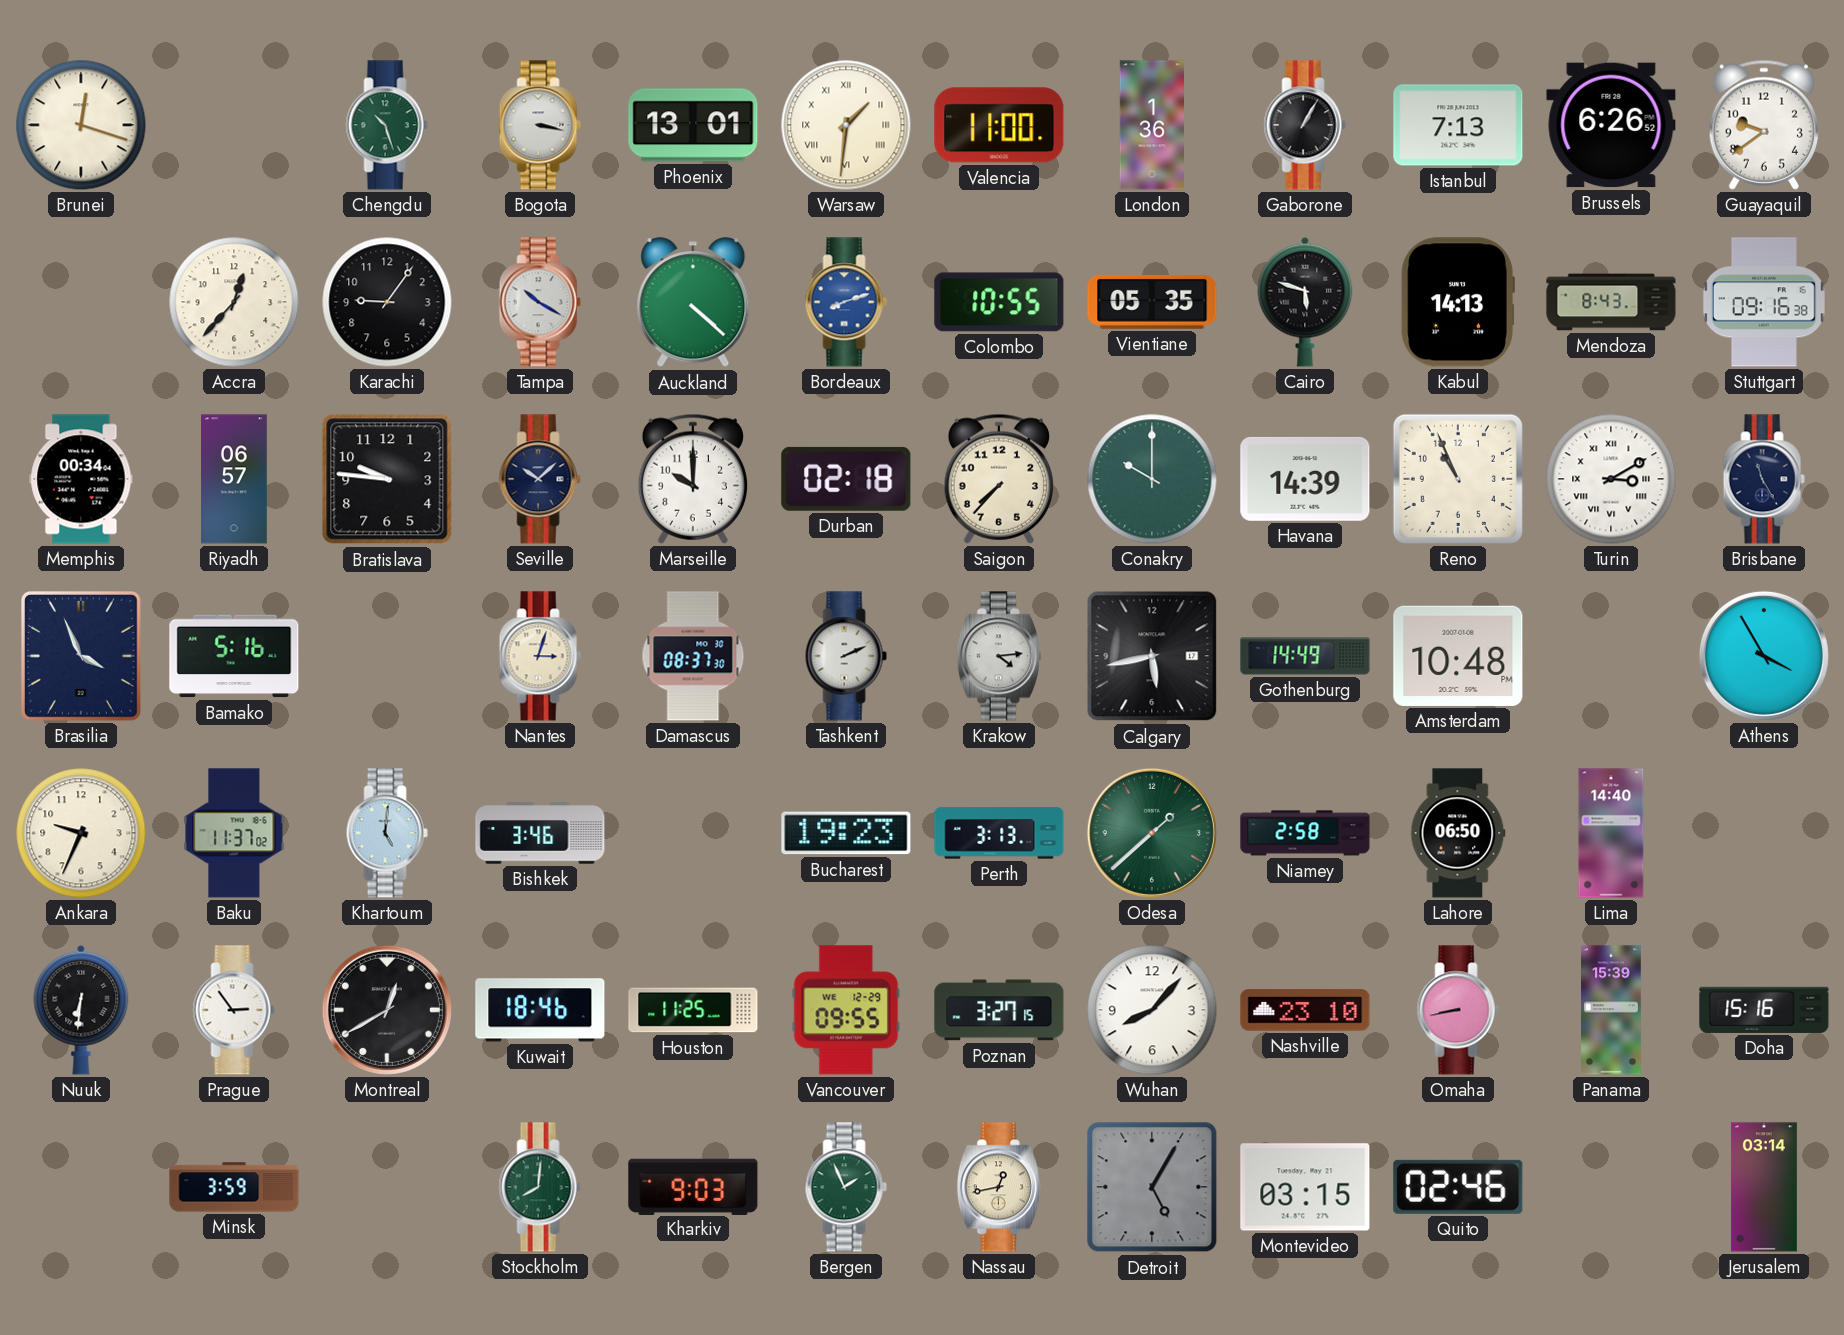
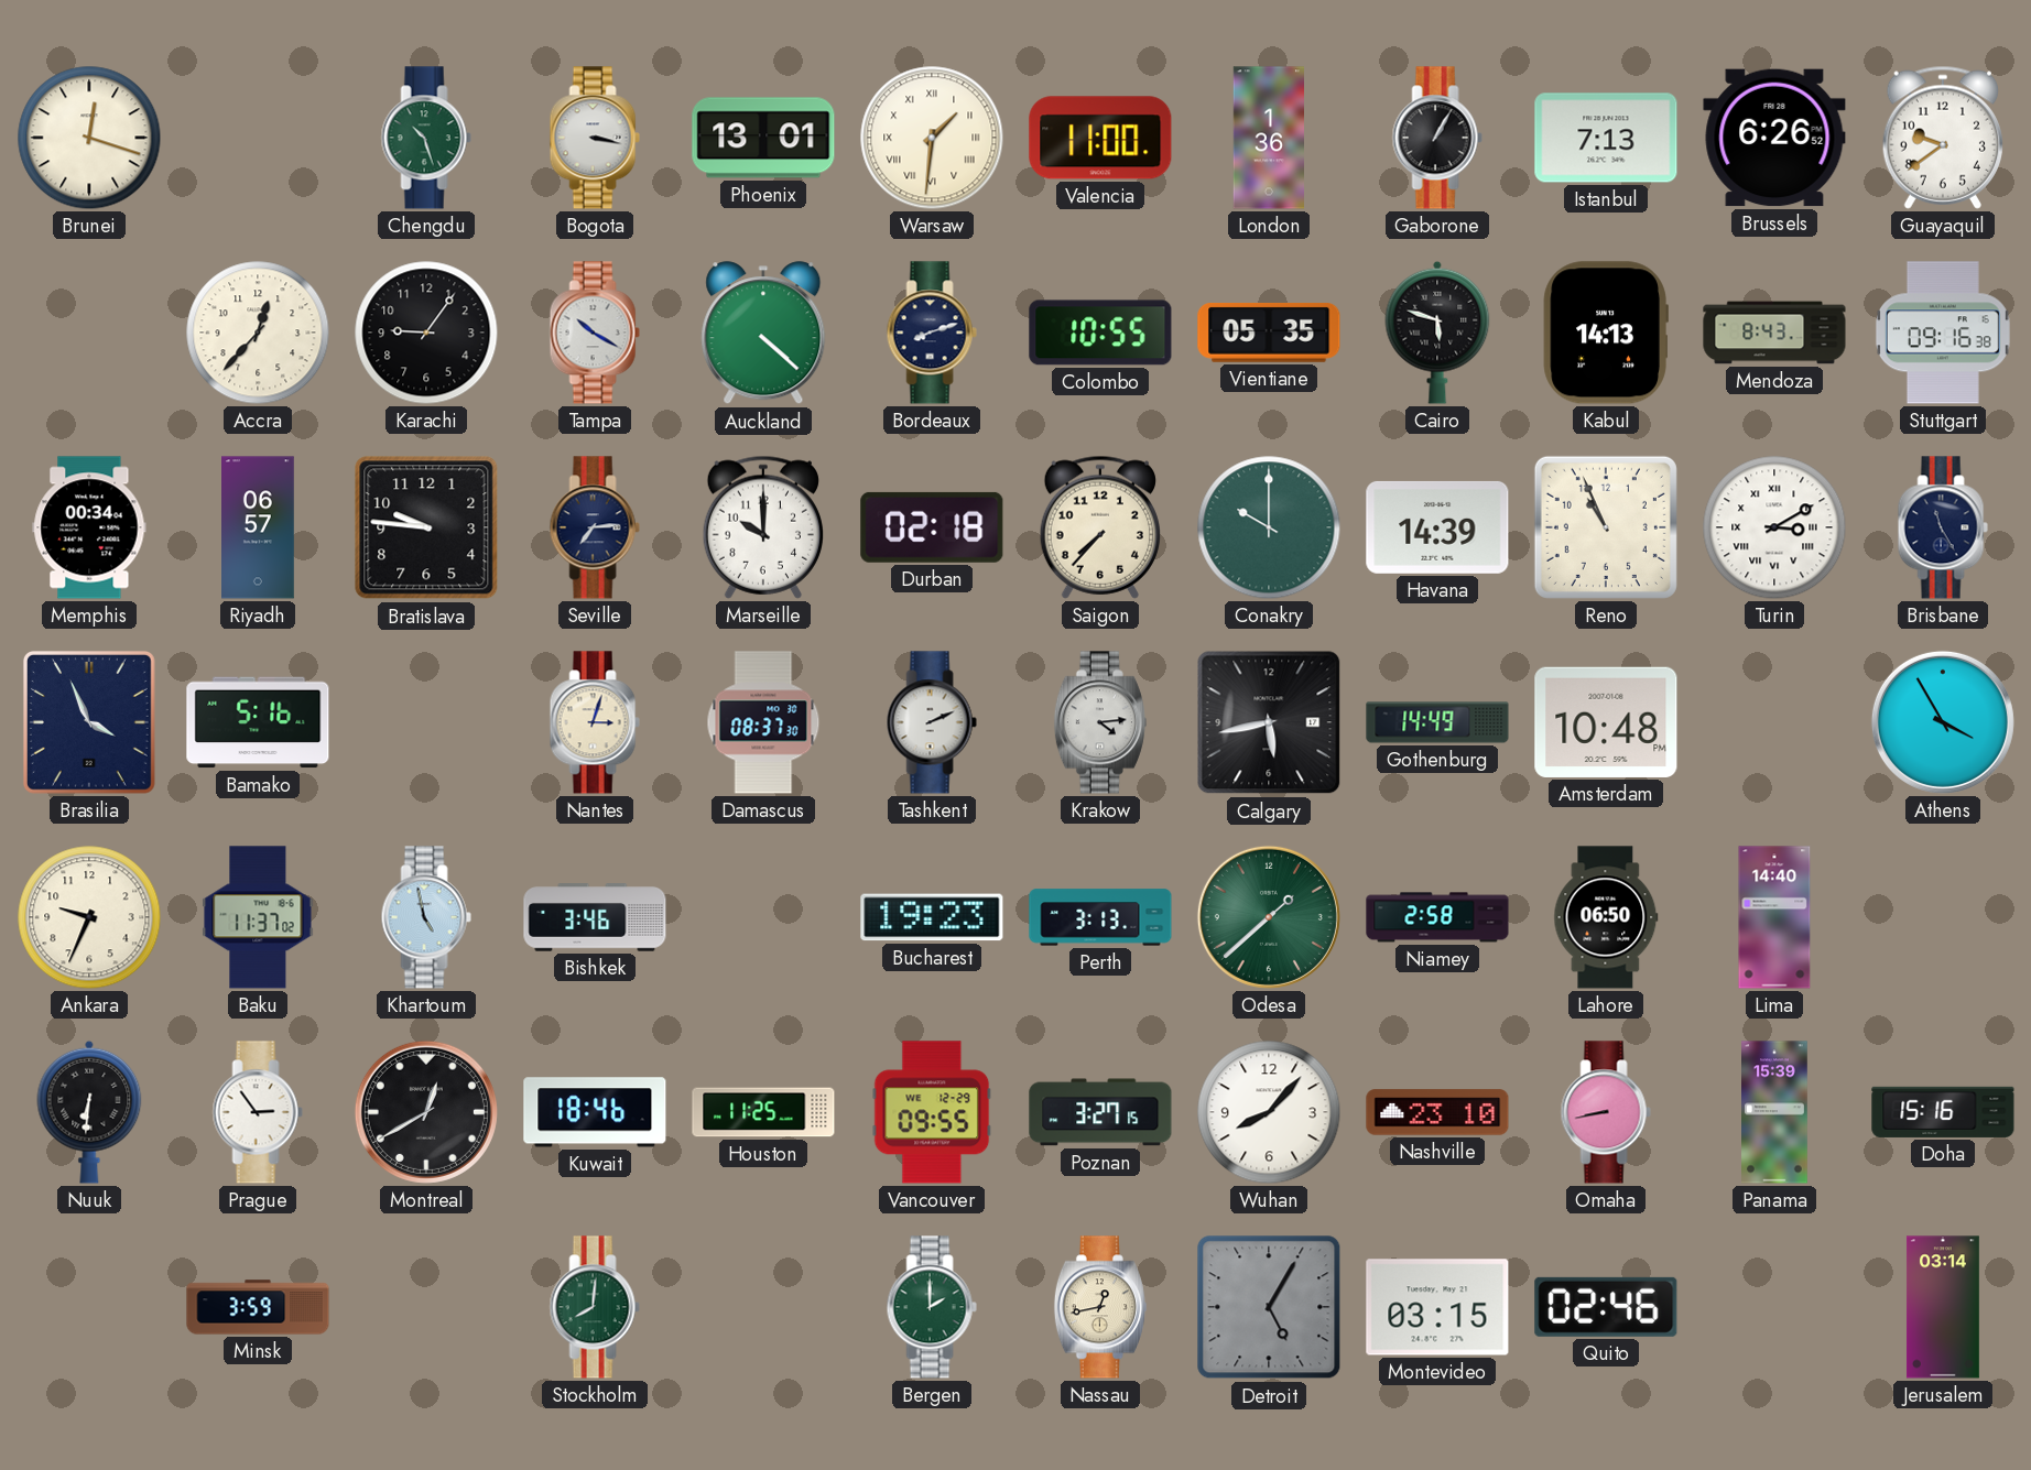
Bordeaux dial: blue -> navy
Seville: 10:08 -> 7:14
Khartoum: 5:01 -> 4:58
Kharkiv: 9:03 -> none
Bergen: 1:56 -> 2:00
